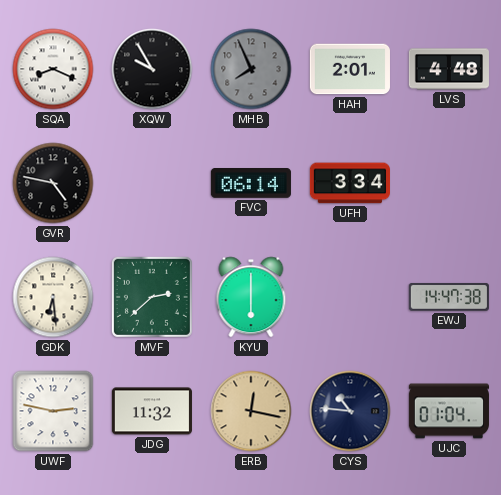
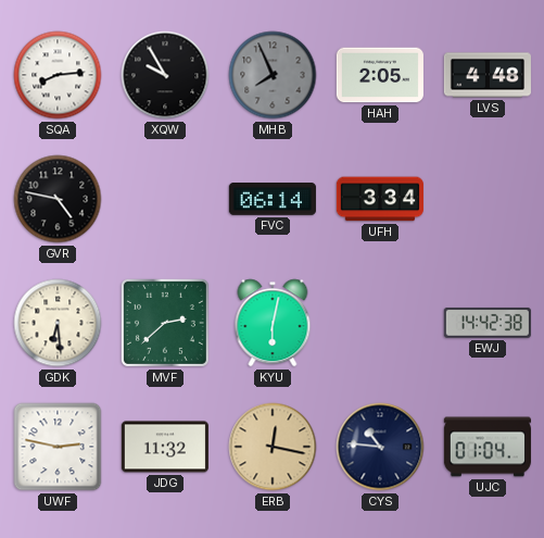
SQA: 8:19 -> 8:14
HAH: 2:01 -> 2:05
KYU: 6:00 -> 6:02
EWJ: 14:47 -> 14:42
